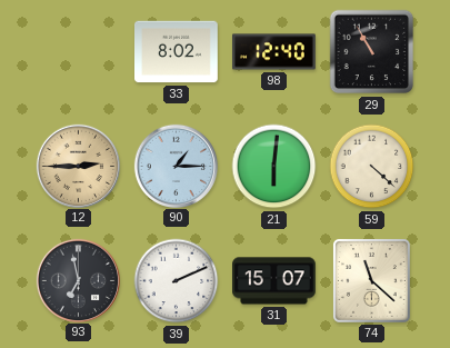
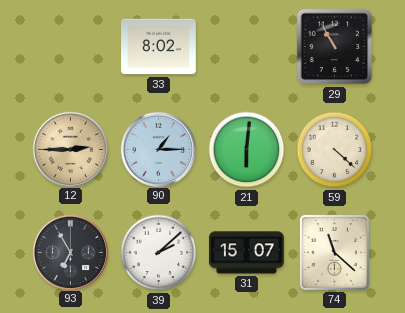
98: 12:40 -> none
93: 6:58 -> 6:55
39: 2:11 -> 2:08
